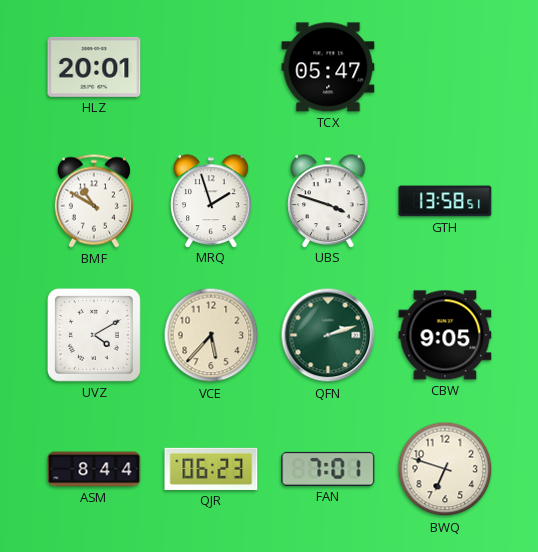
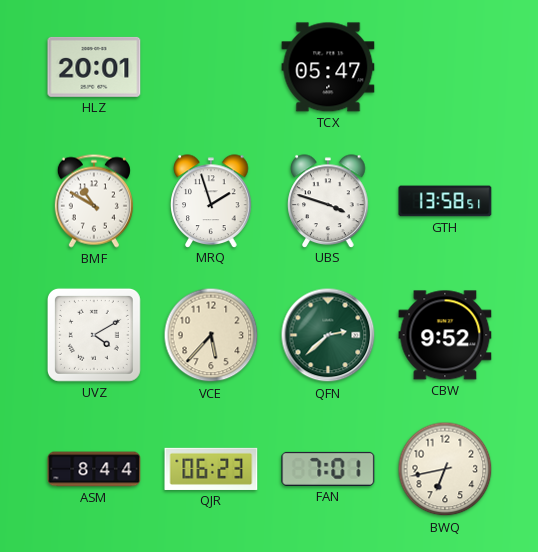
QFN: 2:12 -> 2:38
CBW: 9:05 -> 9:52
BWQ: 6:48 -> 6:43
